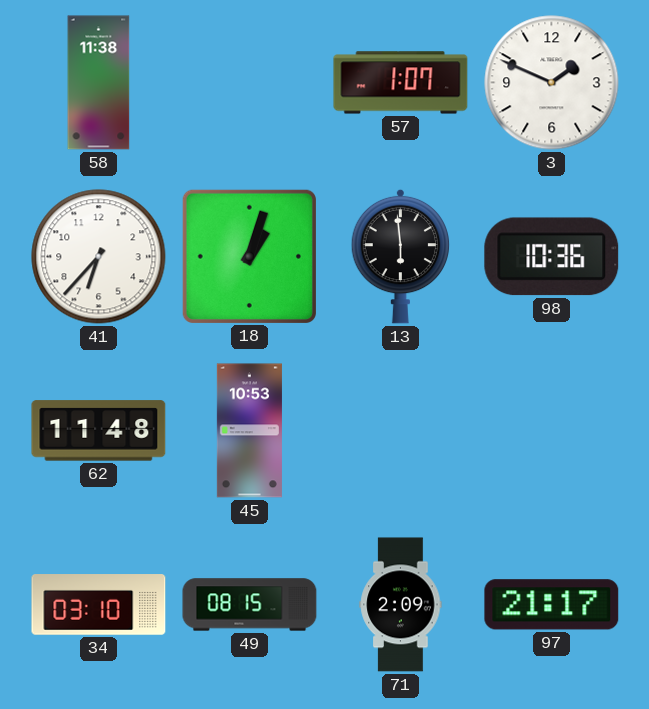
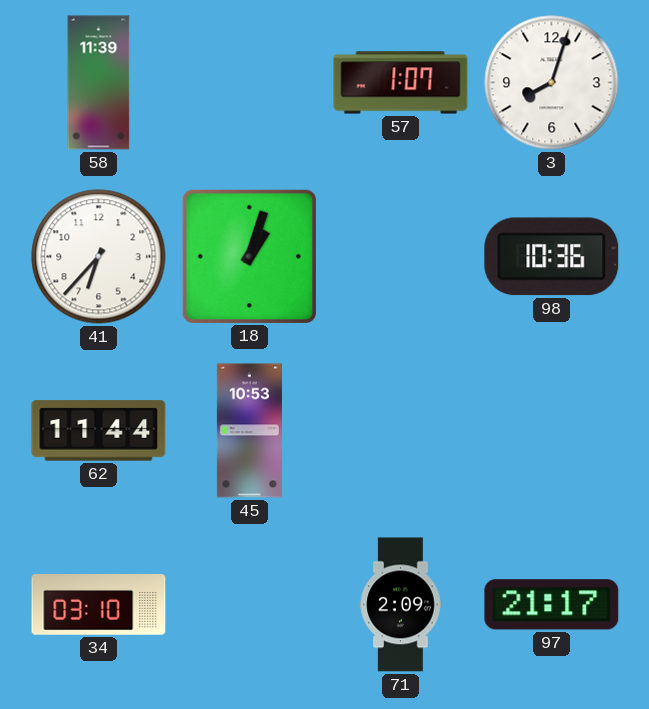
58: 11:38 -> 11:39
3: 1:49 -> 8:03
13: 5:59 -> none
62: 11:48 -> 11:44
49: 08:15 -> none
